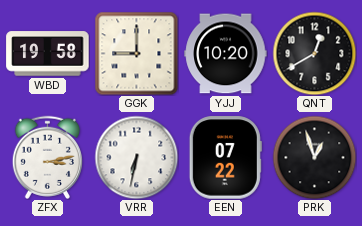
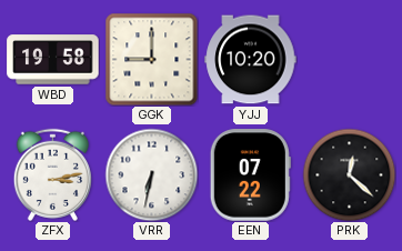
QNT: 12:40 -> none
PRK: 12:57 -> 12:22
